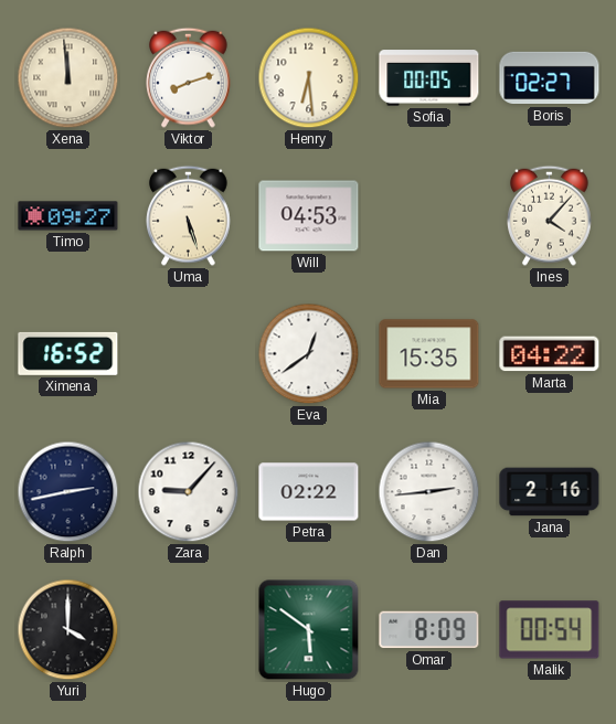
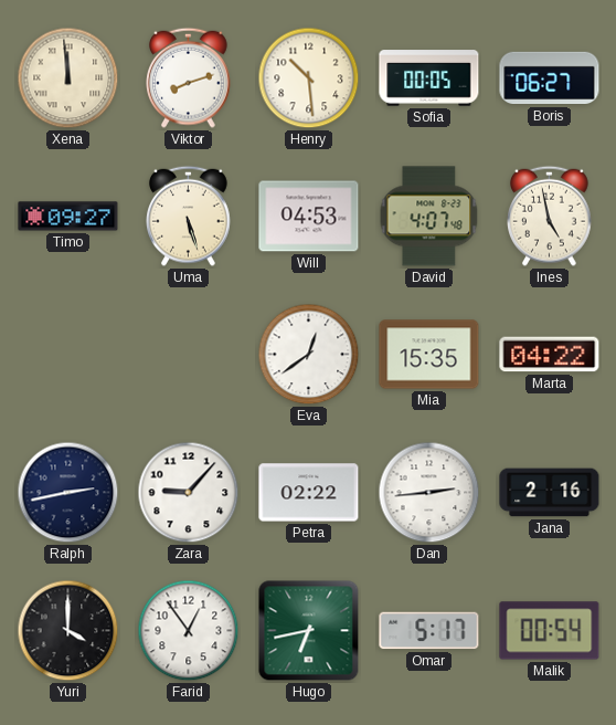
Henry: 6:29 -> 10:29
Boris: 02:27 -> 06:27
David: none -> 4:07
Ines: 4:07 -> 4:58
Ximena: 16:52 -> none
Farid: none -> 12:54
Hugo: 5:51 -> 6:43
Omar: 8:09 -> 5:17
